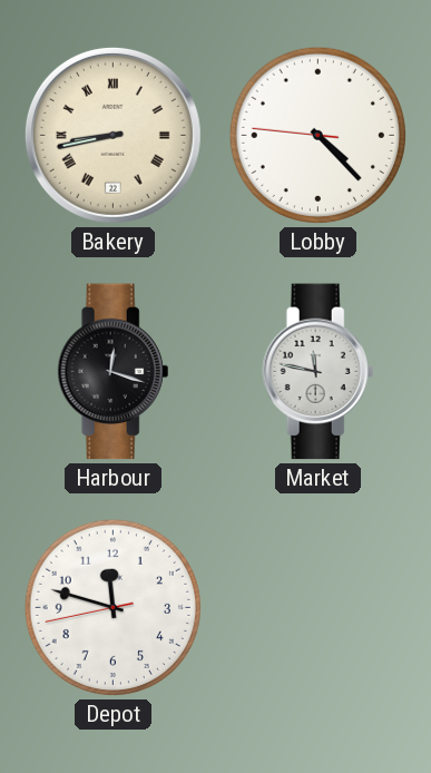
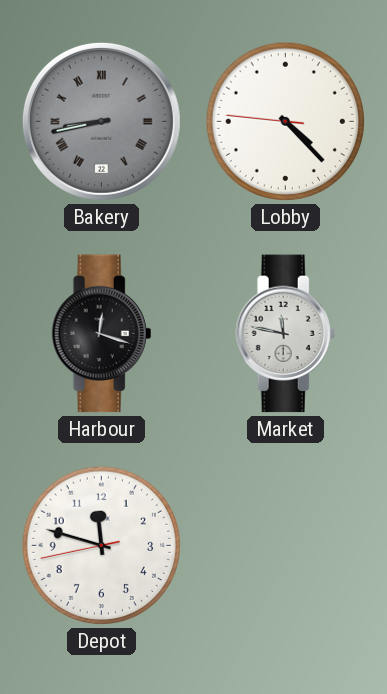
Bakery dial: cream -> grey
